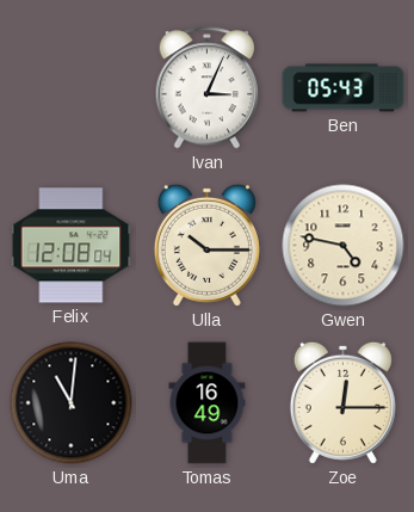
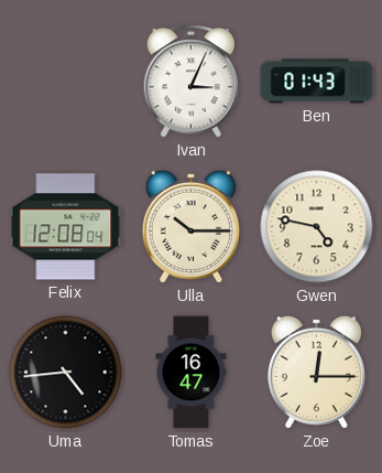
Ben: 05:43 -> 01:43
Uma: 11:01 -> 4:44
Tomas: 16:49 -> 16:47
